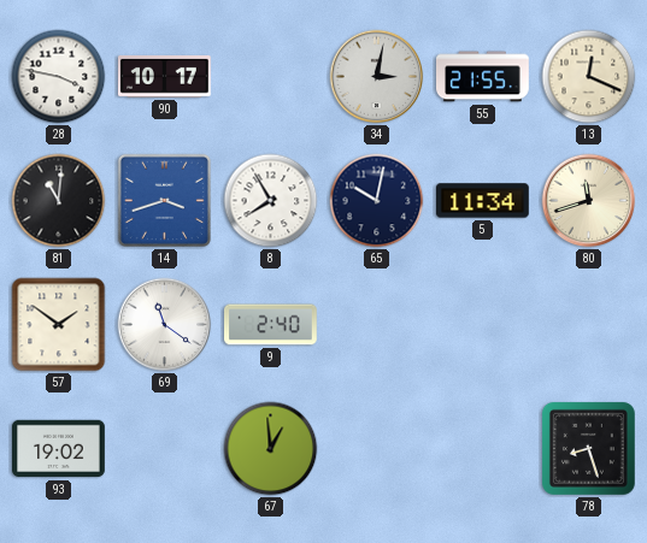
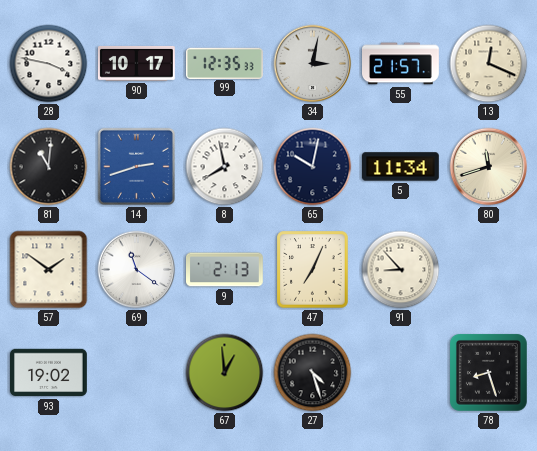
99: none -> 12:35
55: 21:55 -> 21:57
14: 3:42 -> 2:42
8: 7:55 -> 7:58
9: 2:40 -> 2:13
47: none -> 7:04
91: none -> 8:53
27: none -> 4:27
